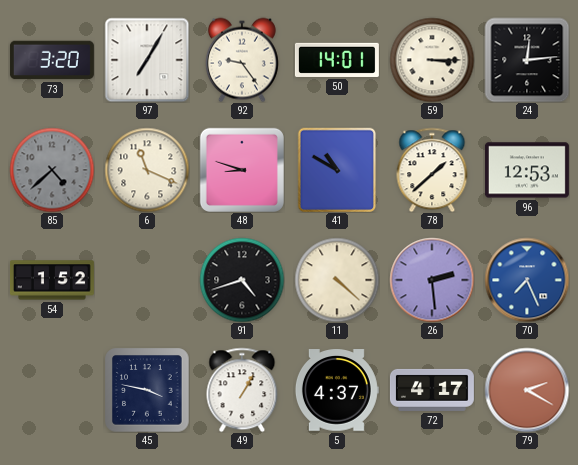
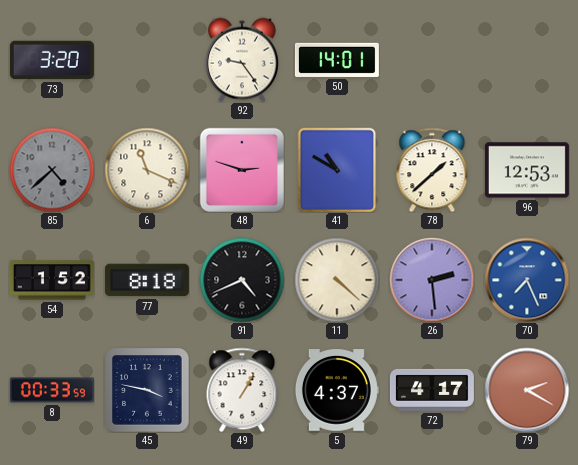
97: 7:05 -> none
59: 3:15 -> none
24: 12:14 -> none
48: 8:48 -> 2:48
77: none -> 8:18
91: 4:42 -> 4:41
8: none -> 00:33
